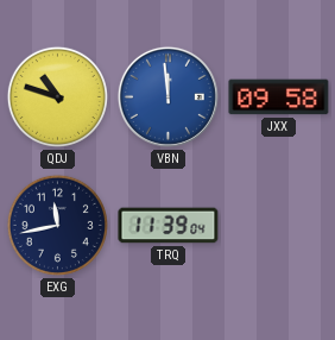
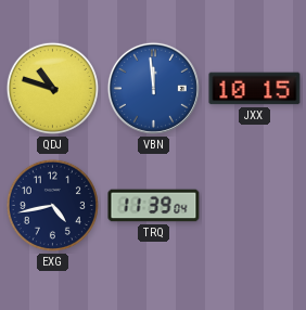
JXX: 09:58 -> 10:15
EXG: 11:43 -> 4:43
